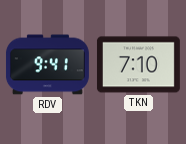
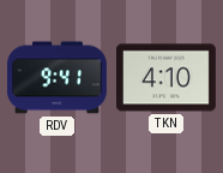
TKN: 7:10 -> 4:10
